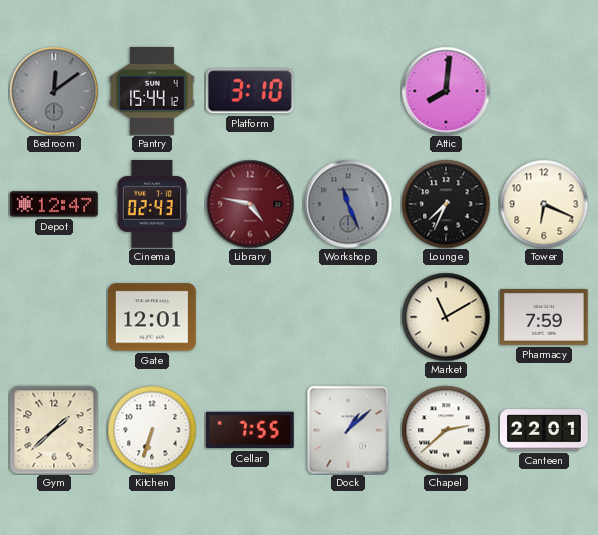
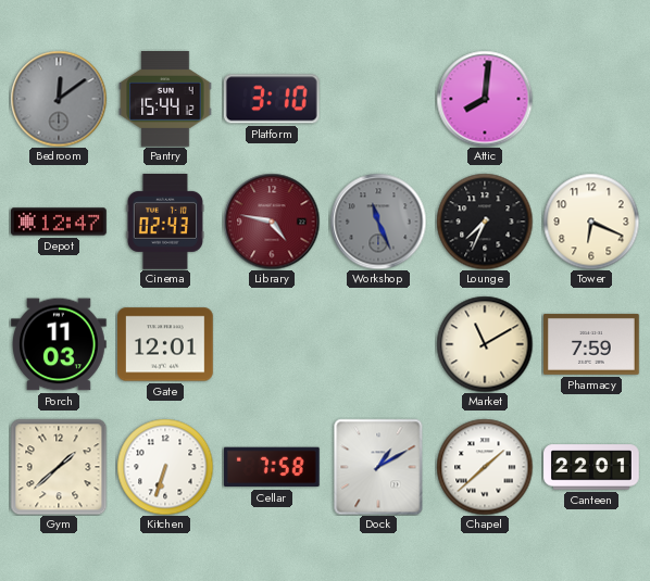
Porch: none -> 11:03
Cellar: 7:55 -> 7:58
Dock: 1:08 -> 1:10
Chapel: 2:38 -> 1:38
